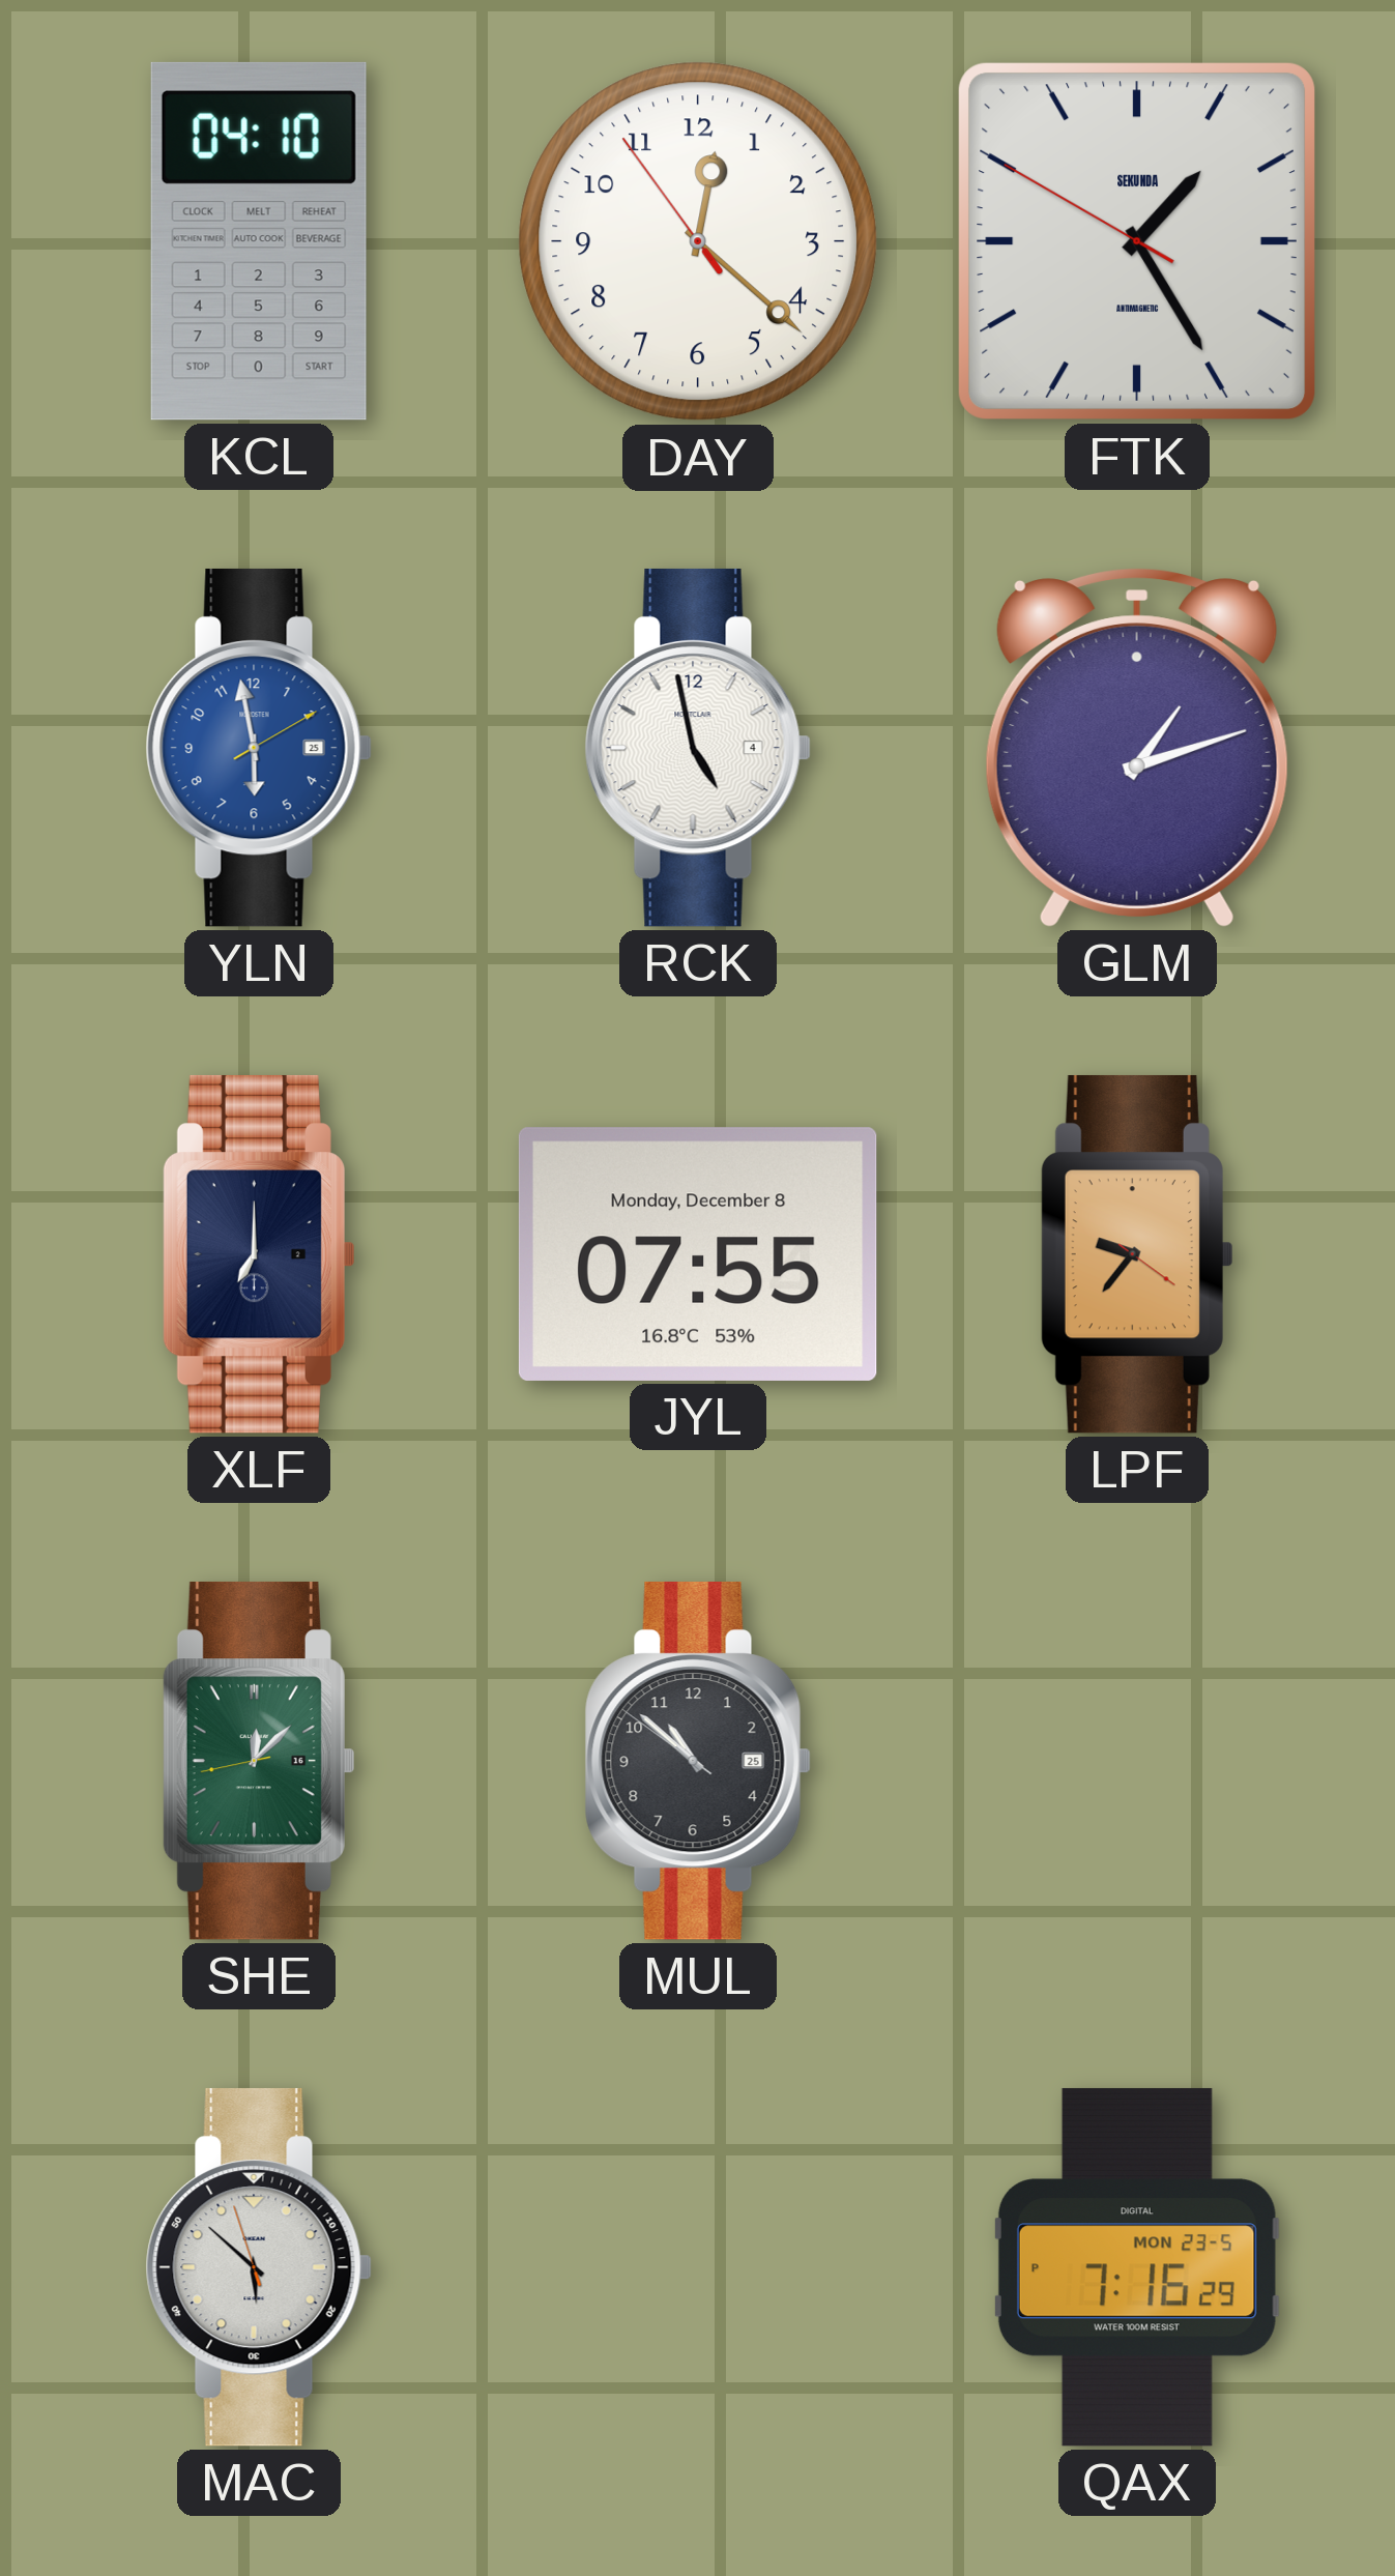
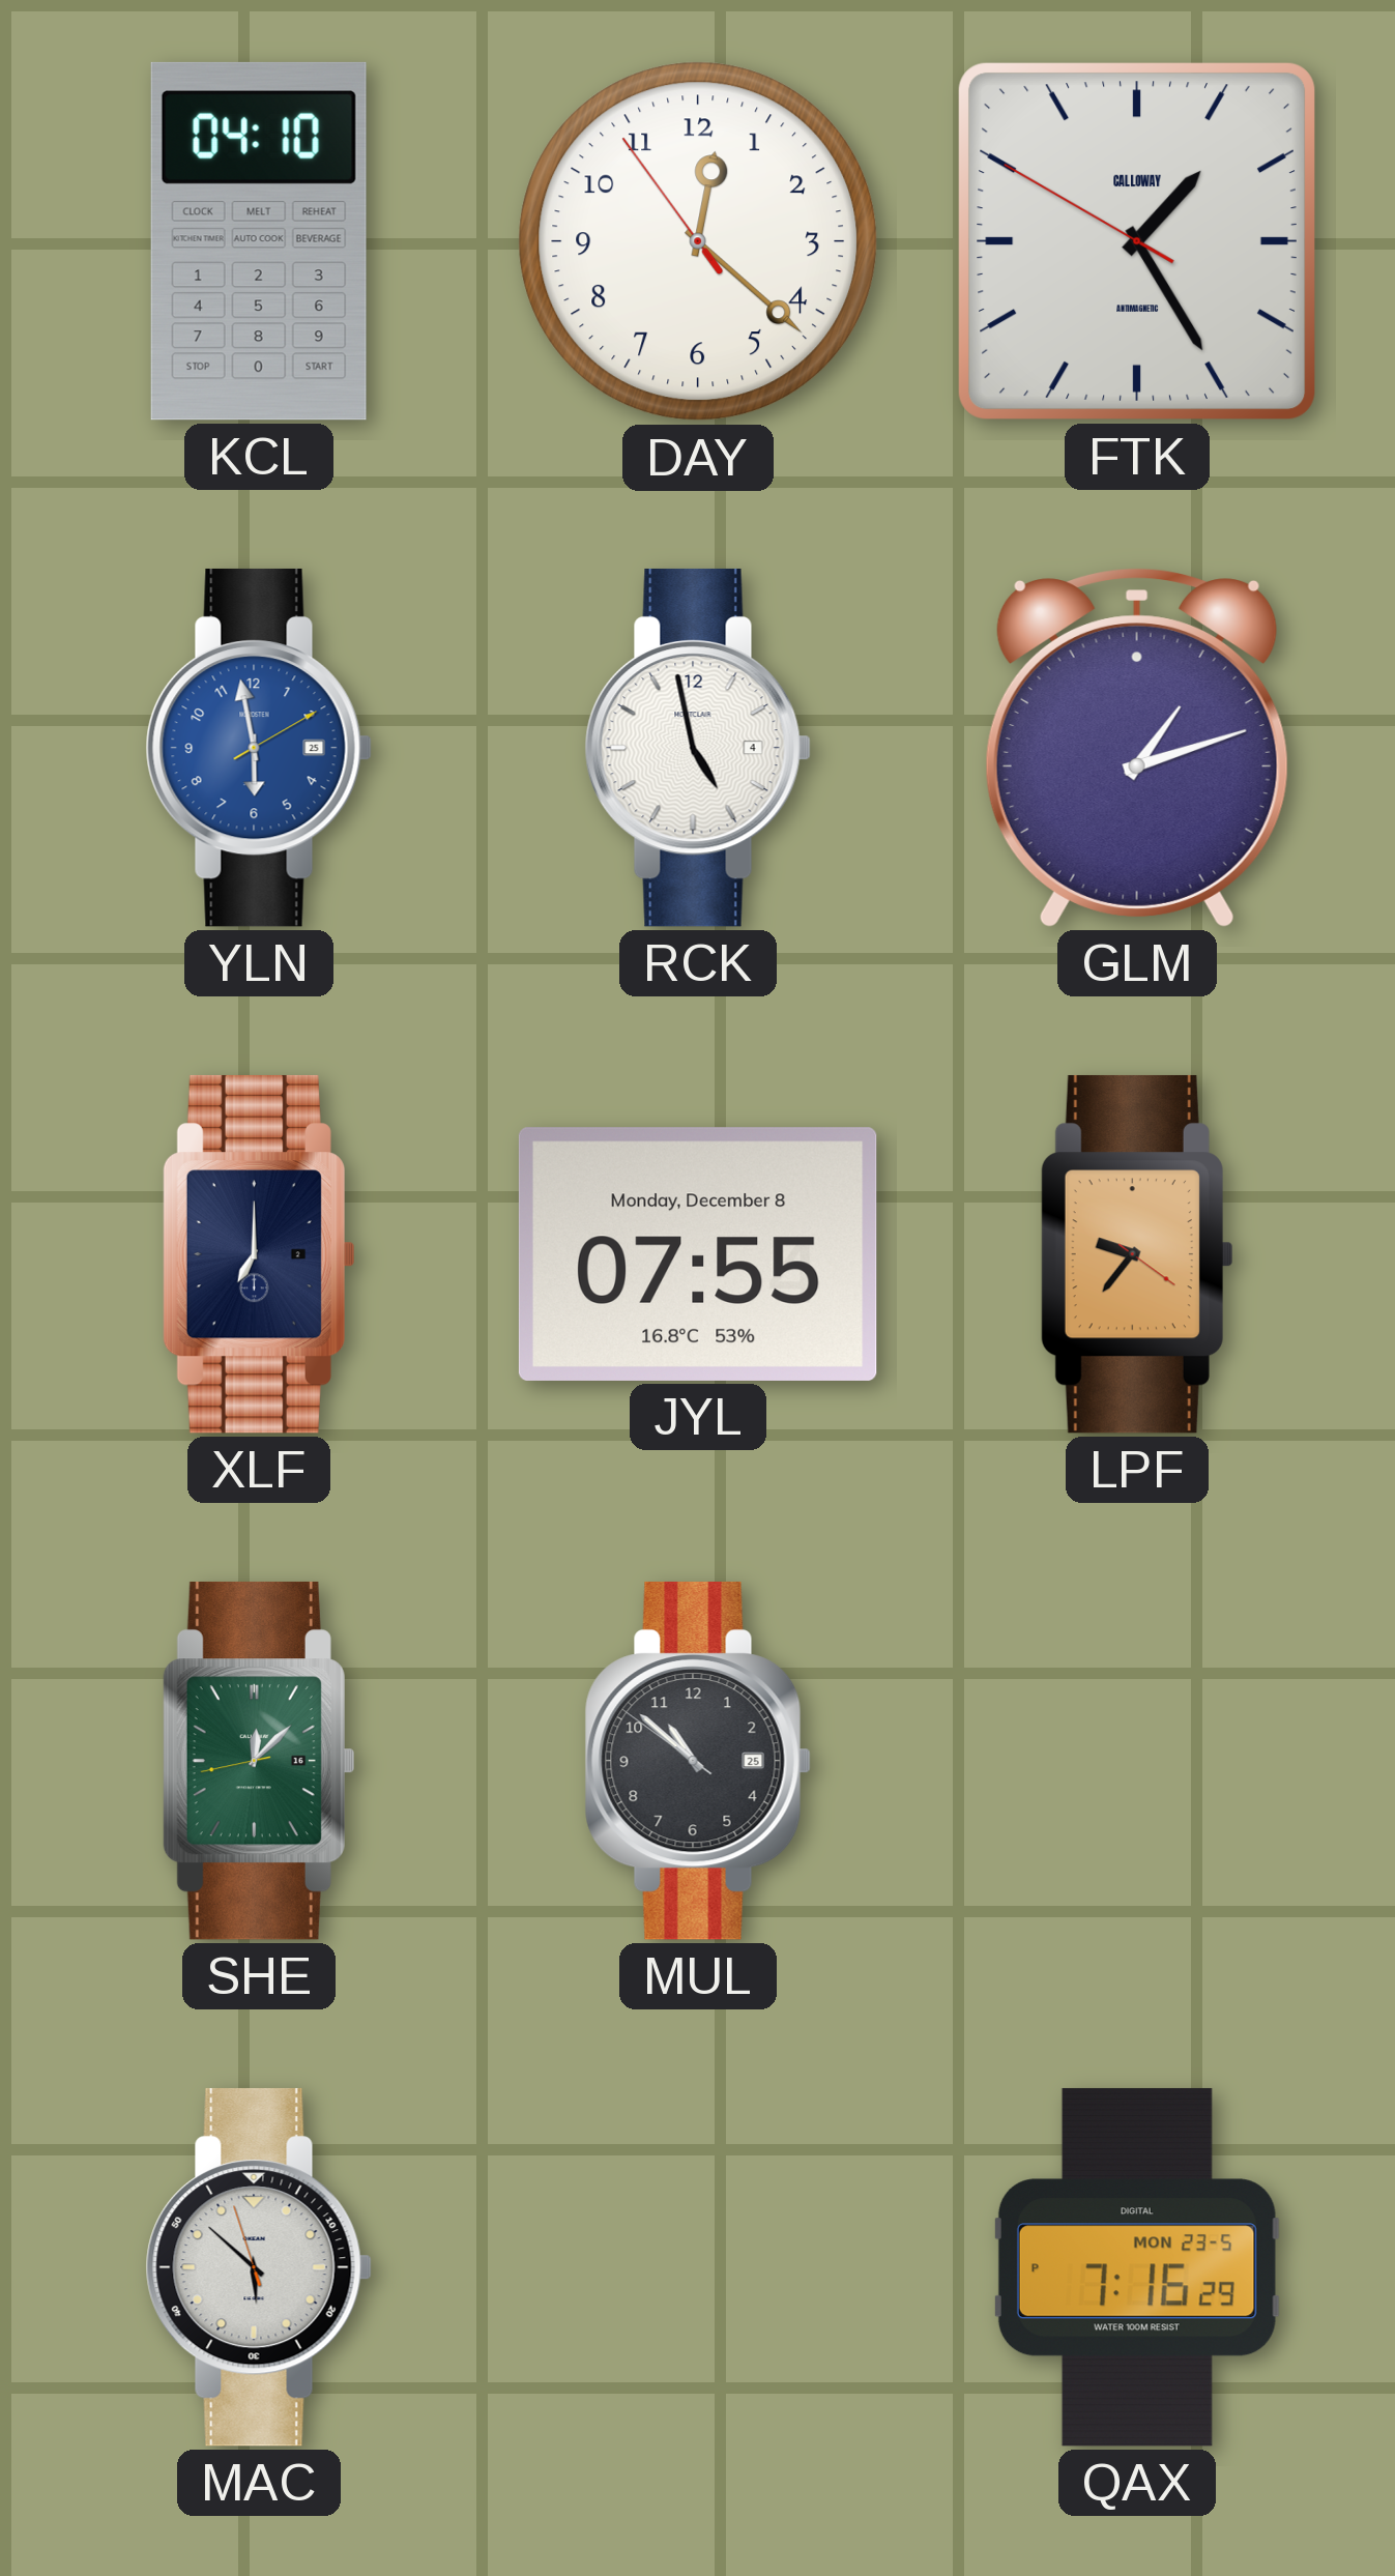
FTK brand: SEKUNDA -> CALLOWAY
